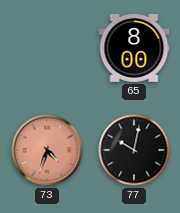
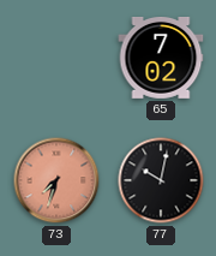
65: 8:00 -> 7:02
73: 4:33 -> 7:33
